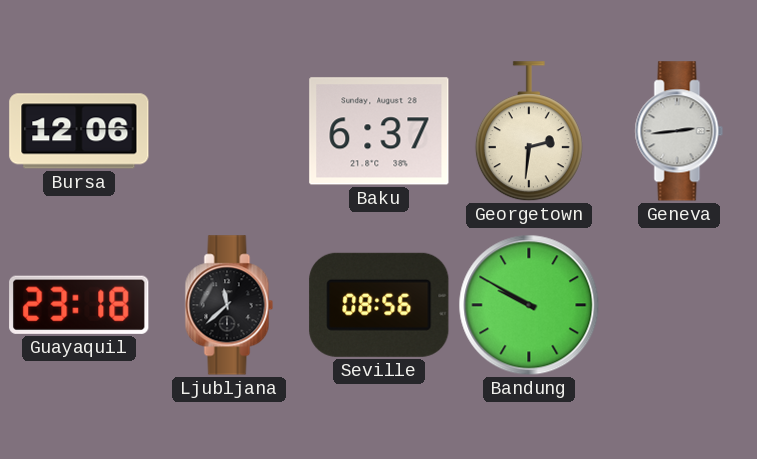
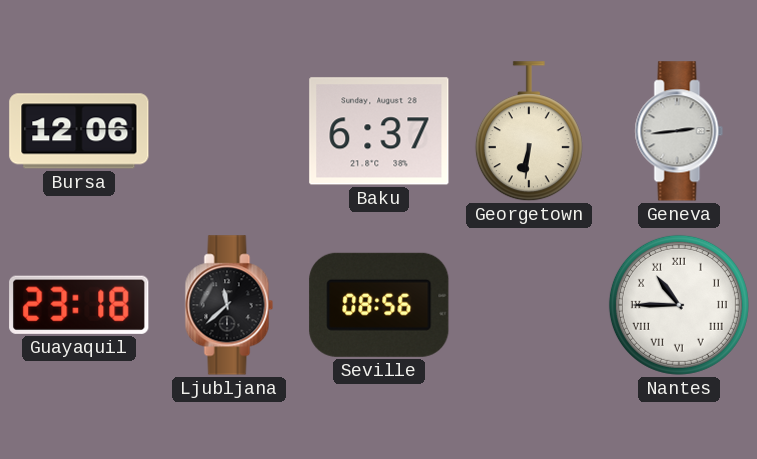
Georgetown: 2:31 -> 6:31
Bandung: 9:50 -> none
Nantes: none -> 10:45
